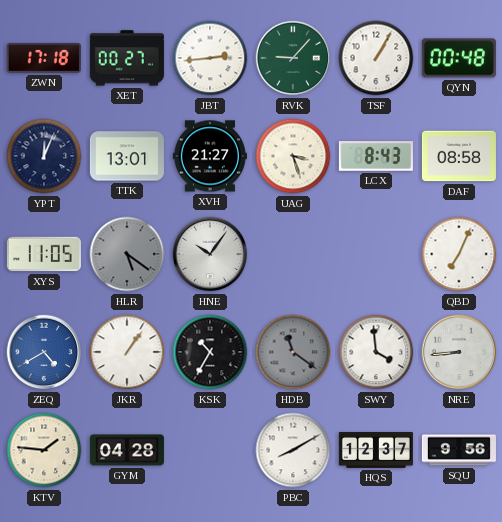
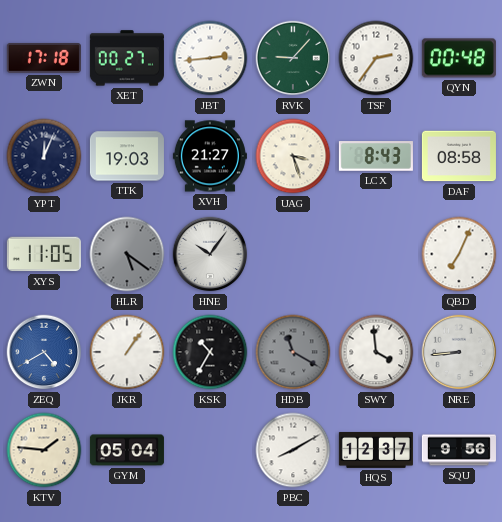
TSF: 1:05 -> 2:36
TTK: 13:01 -> 19:03
HDB: 11:21 -> 11:20
GYM: 04:28 -> 05:04
